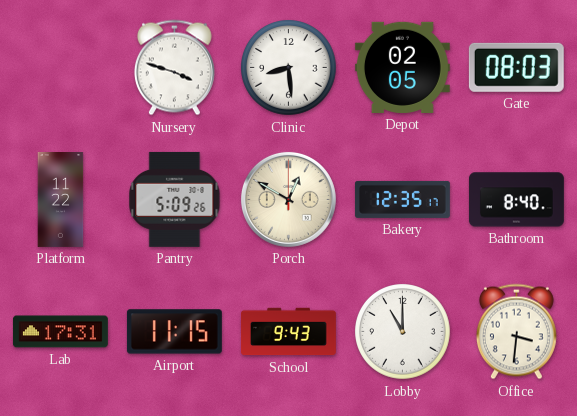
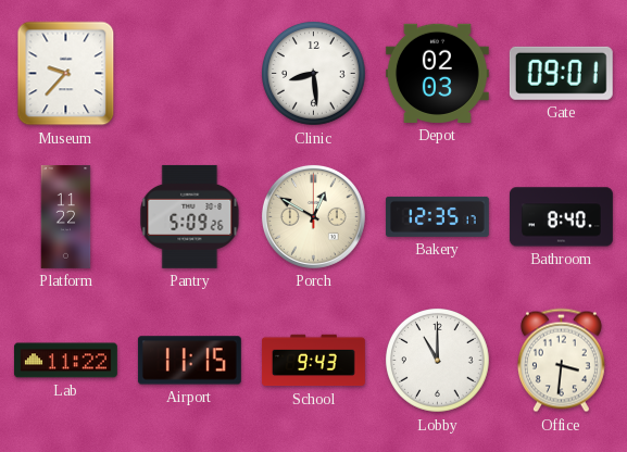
Museum: none -> 9:37
Nursery: 3:48 -> none
Depot: 02:05 -> 02:03
Gate: 08:03 -> 09:01
Lab: 17:31 -> 11:22
